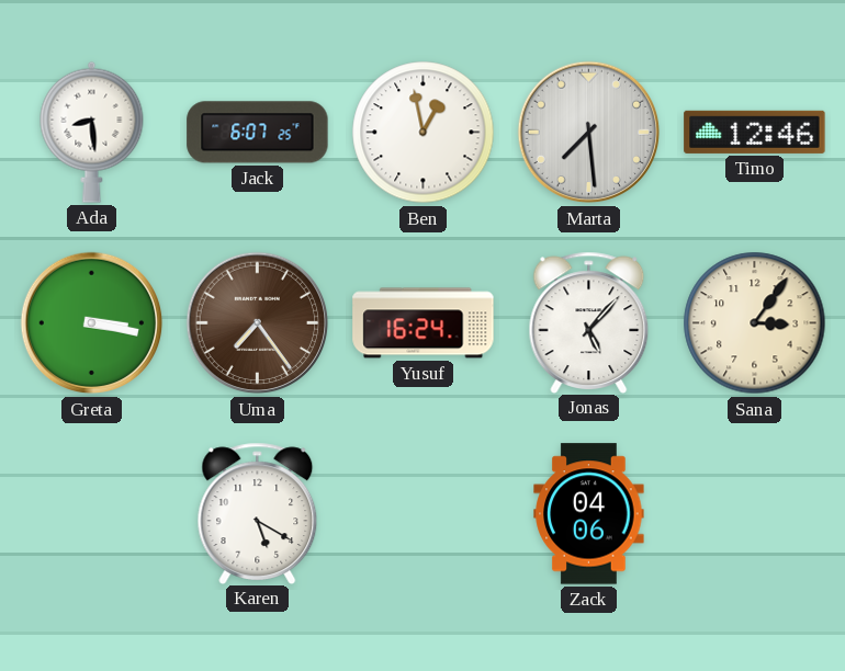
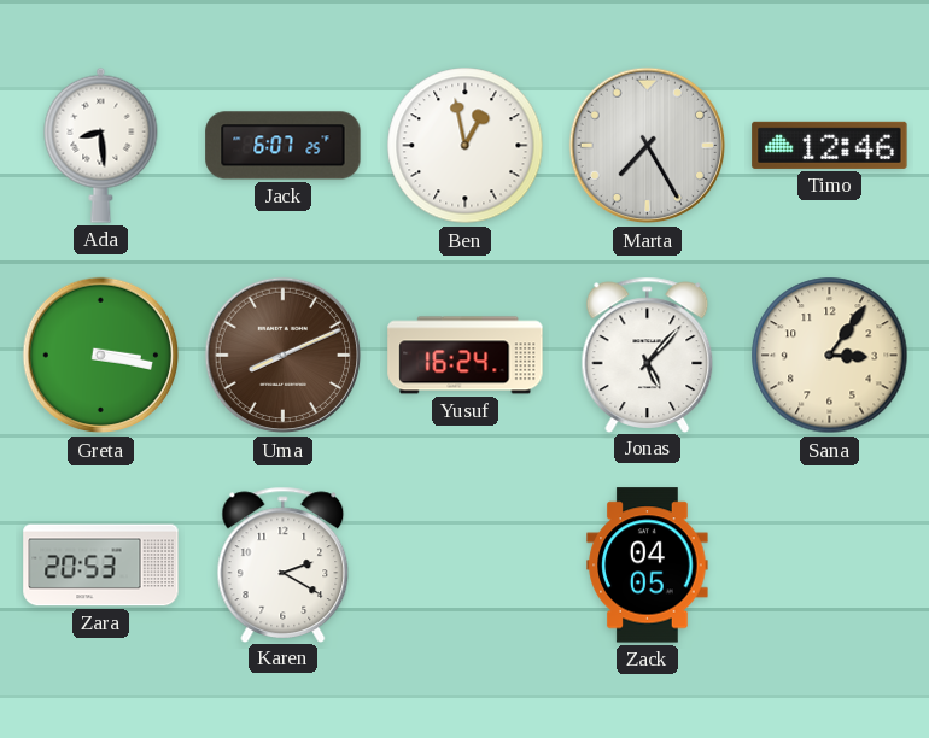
Marta: 7:29 -> 7:25
Uma: 7:24 -> 8:11
Zara: none -> 20:53
Karen: 5:20 -> 2:20
Zack: 04:06 -> 04:05
